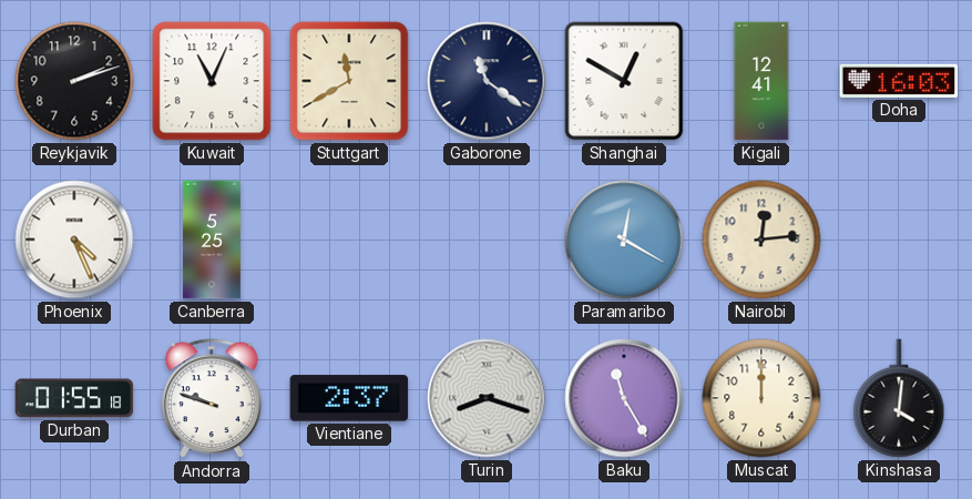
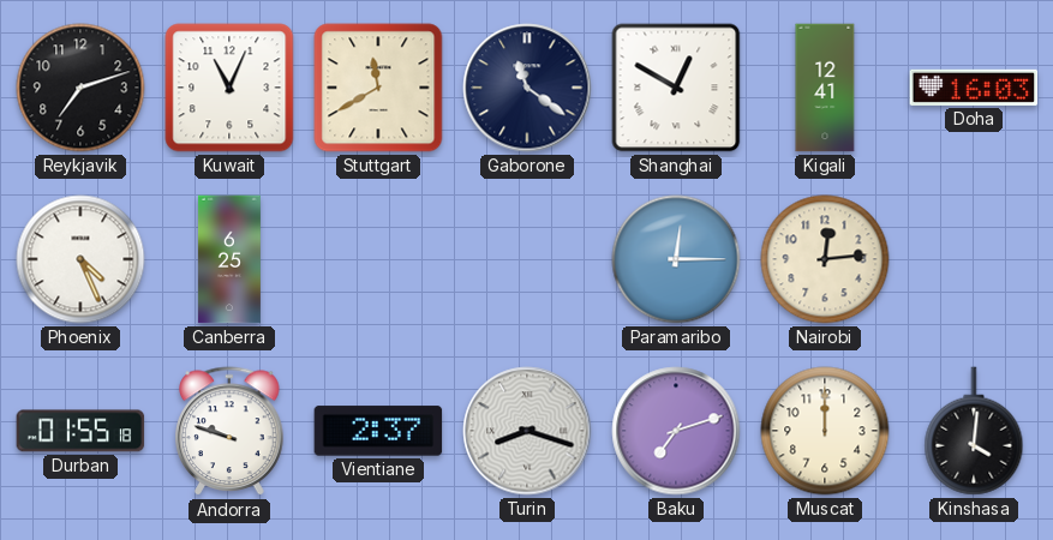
Reykjavik: 2:12 -> 7:12
Canberra: 5:25 -> 6:25
Paramaribo: 12:20 -> 12:15
Baku: 11:25 -> 7:12
